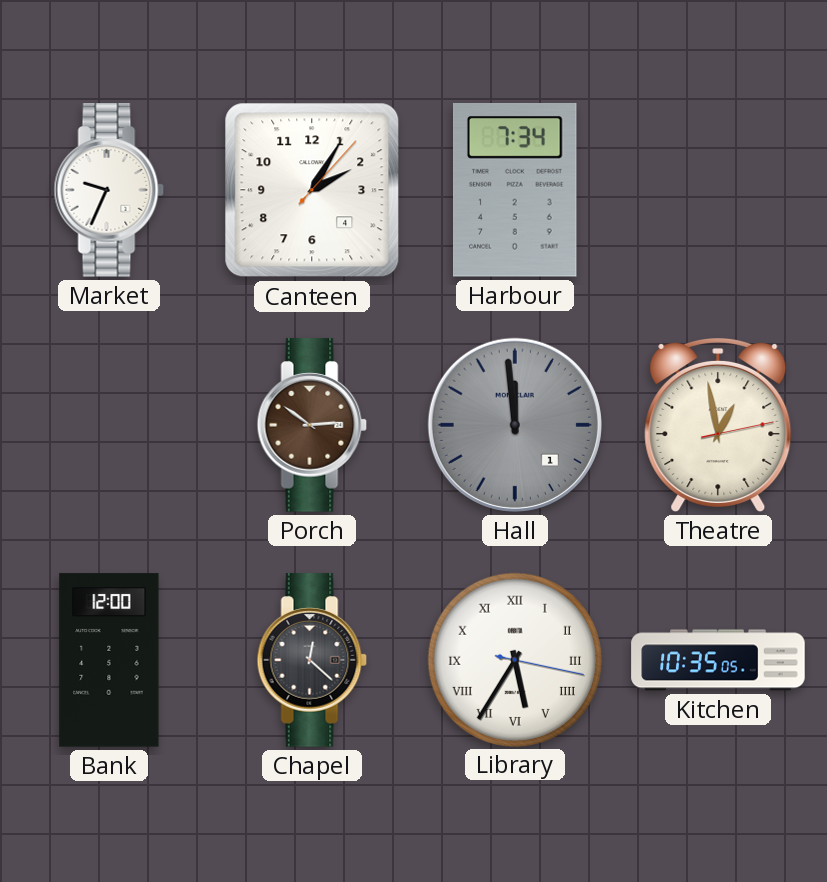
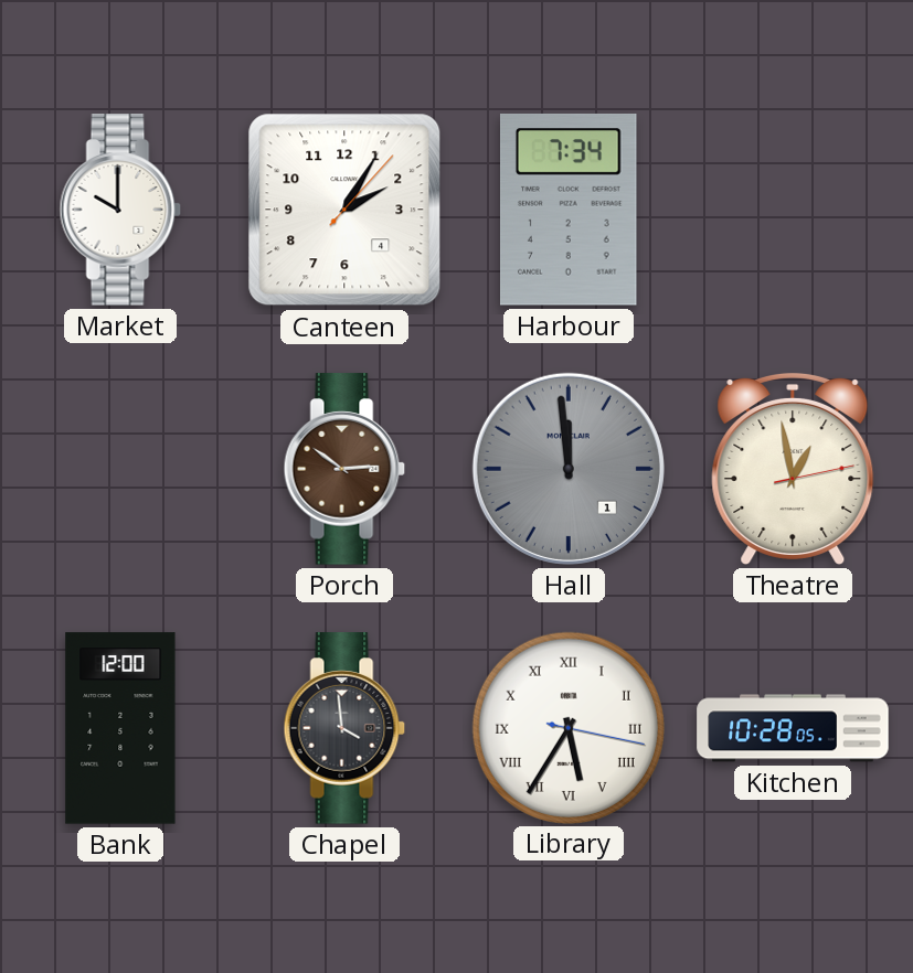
Market: 9:34 -> 10:00
Chapel: 12:22 -> 3:59
Kitchen: 10:35 -> 10:28
